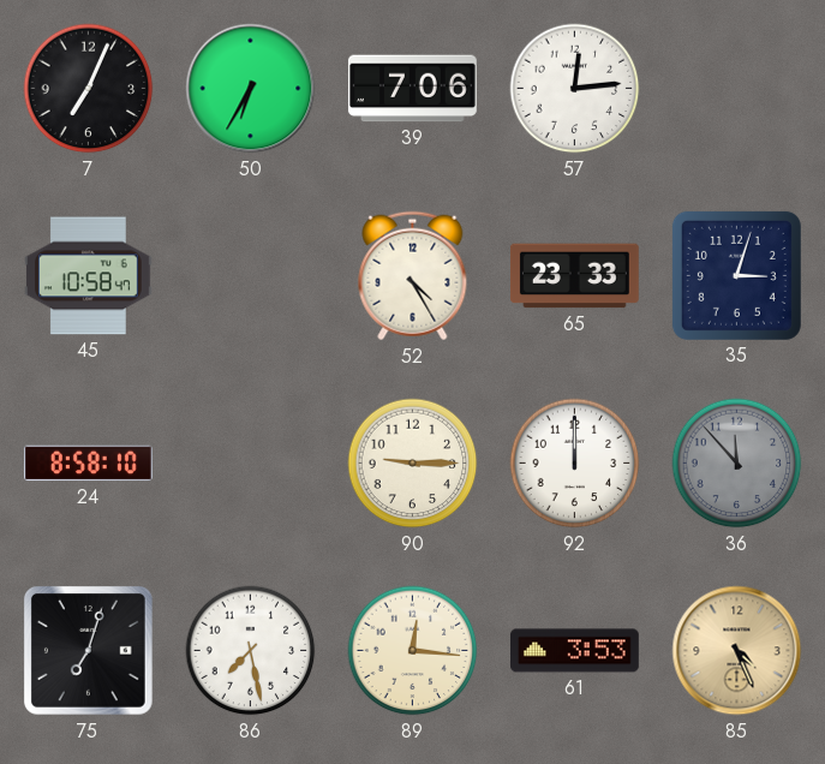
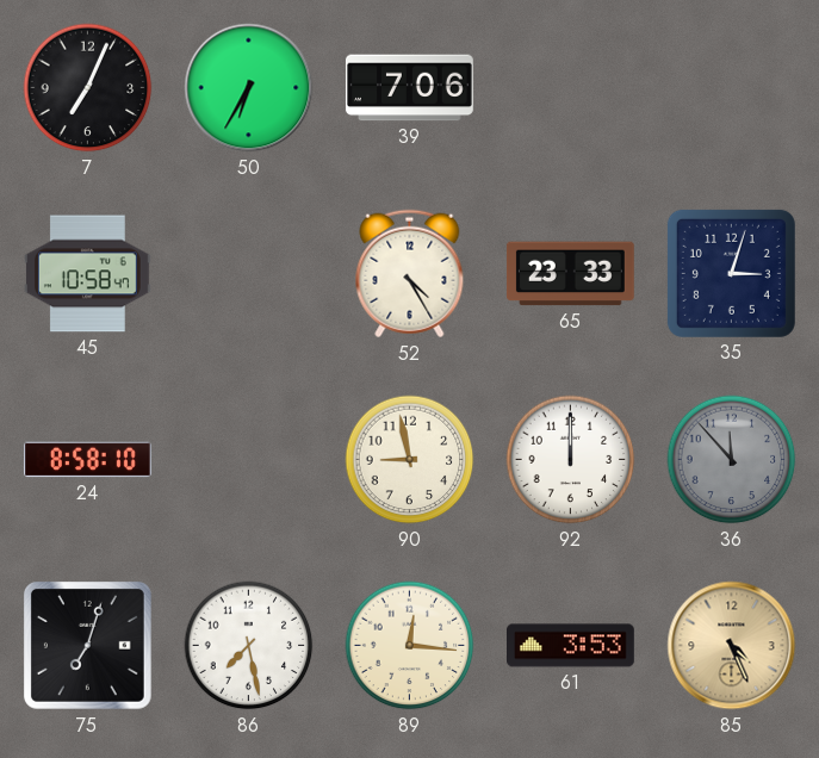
57: 12:14 -> none
90: 9:15 -> 8:58
